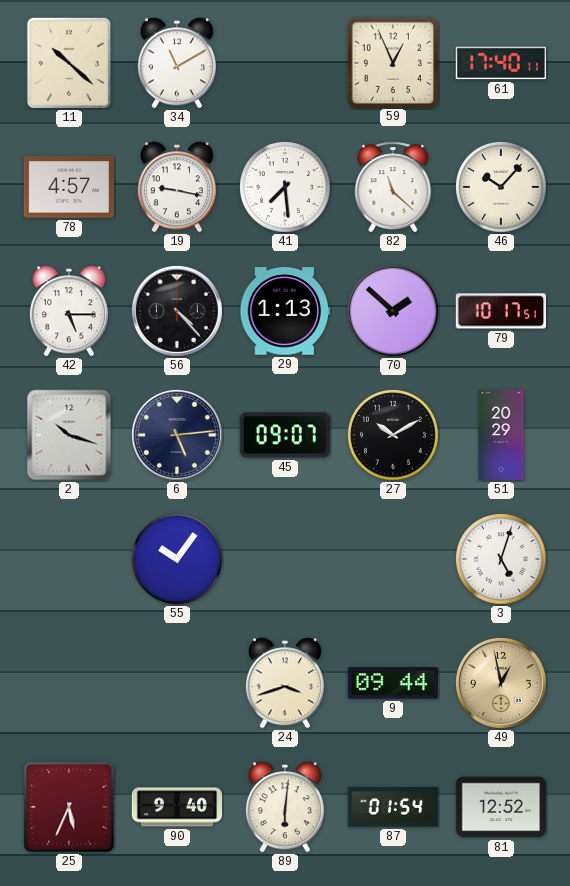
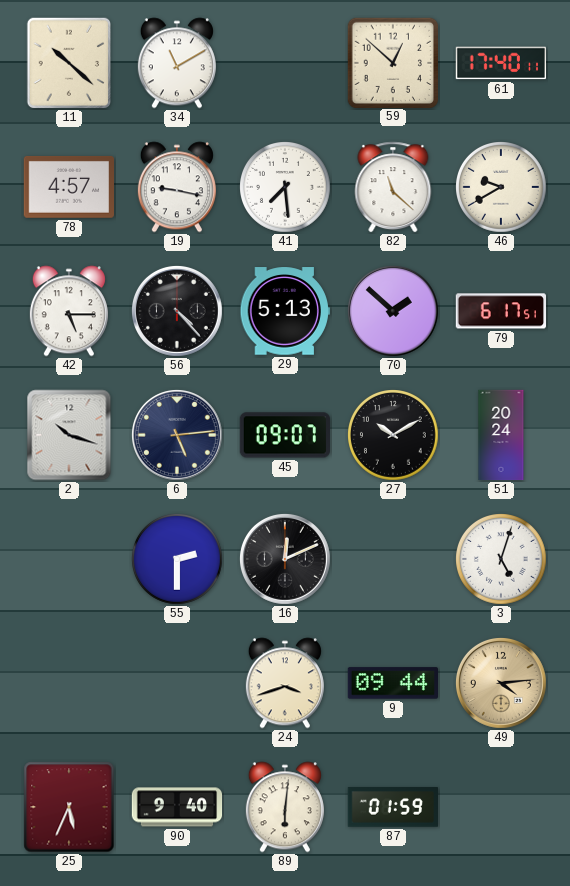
59: 12:56 -> 12:52
46: 10:07 -> 9:40
29: 1:13 -> 5:13
79: 10:17 -> 6:17
51: 20:29 -> 20:24
55: 10:06 -> 2:30
16: none -> 12:11
49: 12:58 -> 4:14
87: 01:54 -> 01:59
81: 12:52 -> none
